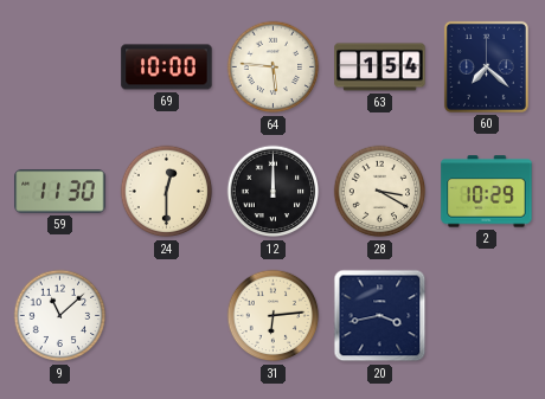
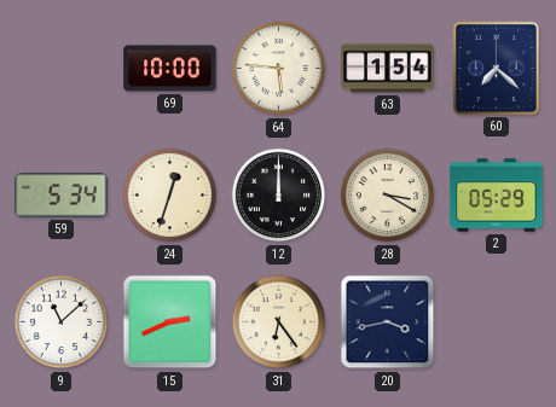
59: 11:30 -> 5:34
24: 12:30 -> 12:33
2: 10:29 -> 05:29
15: none -> 2:41
31: 6:14 -> 6:24
